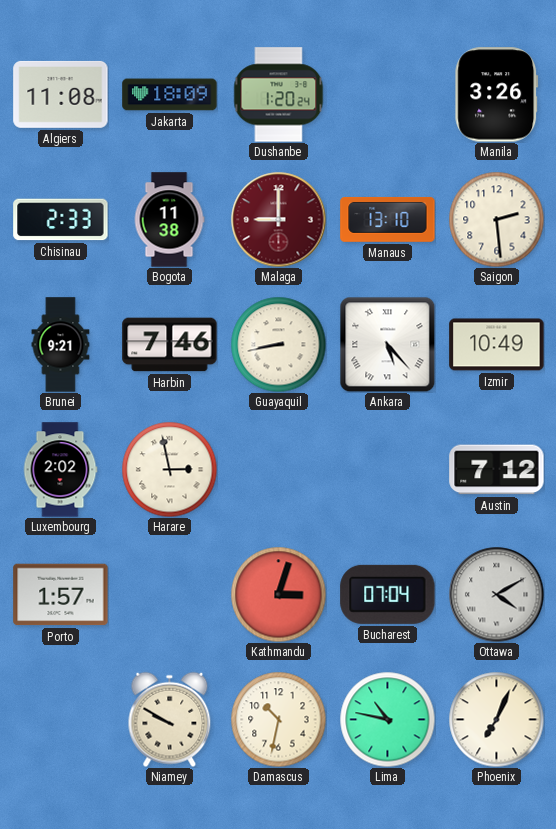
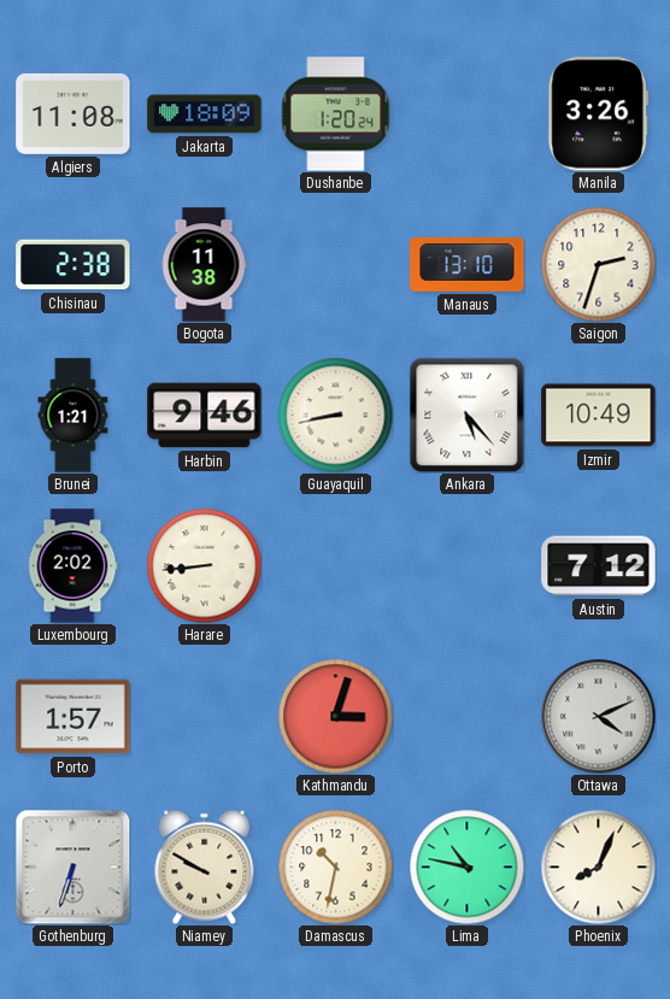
Chisinau: 2:33 -> 2:38
Malaga: 9:00 -> none
Saigon: 2:29 -> 2:33
Brunei: 9:21 -> 1:21
Harbin: 7:46 -> 9:46
Harare: 2:58 -> 8:44
Bucharest: 07:04 -> none
Ottawa: 4:10 -> 4:11
Gothenburg: none -> 6:33
Phoenix: 7:04 -> 8:04
